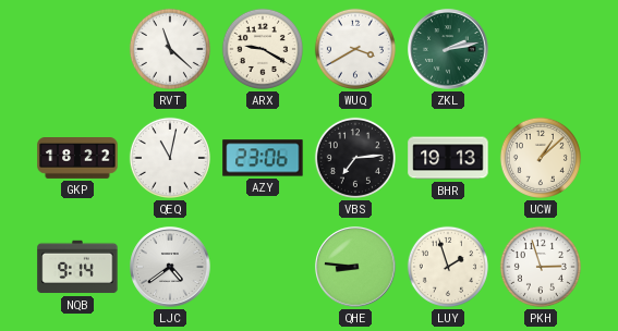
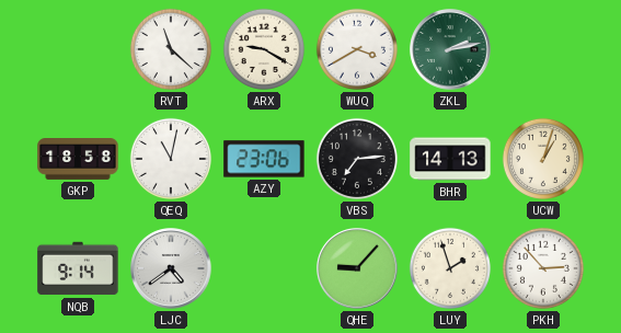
GKP: 18:22 -> 18:58
BHR: 19:13 -> 14:13
UCW: 1:08 -> 1:03
QHE: 8:46 -> 9:07
PKH: 2:57 -> 2:53
